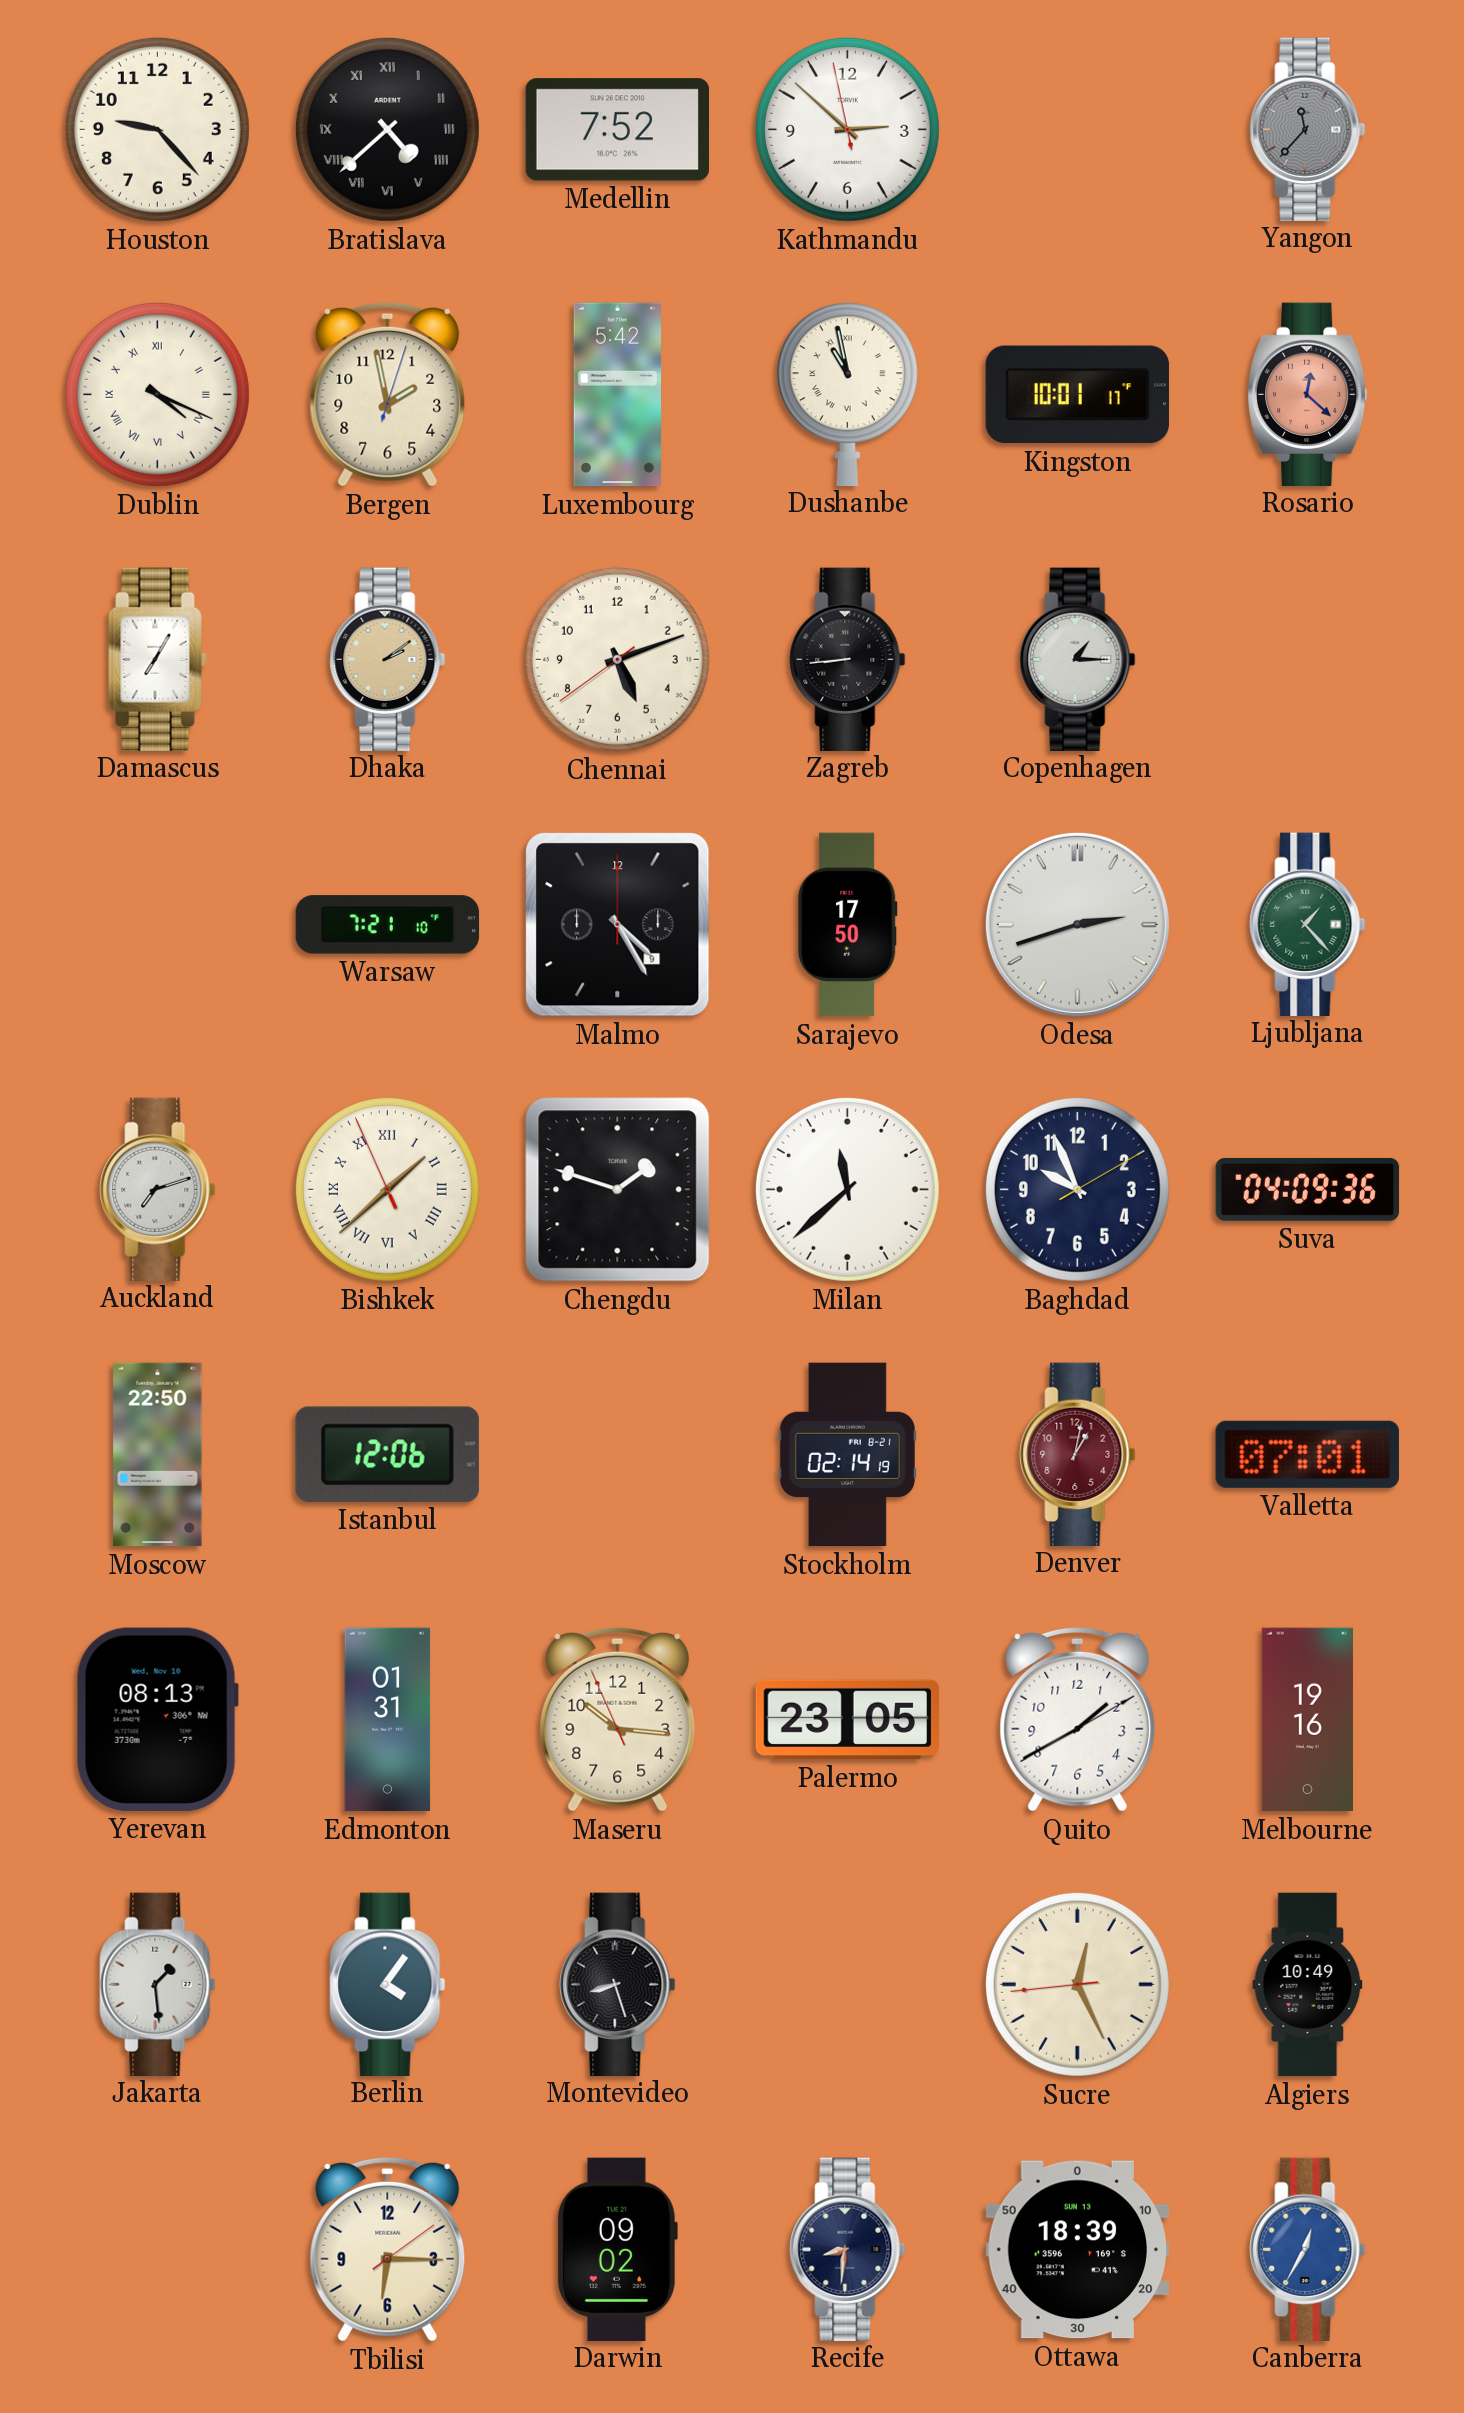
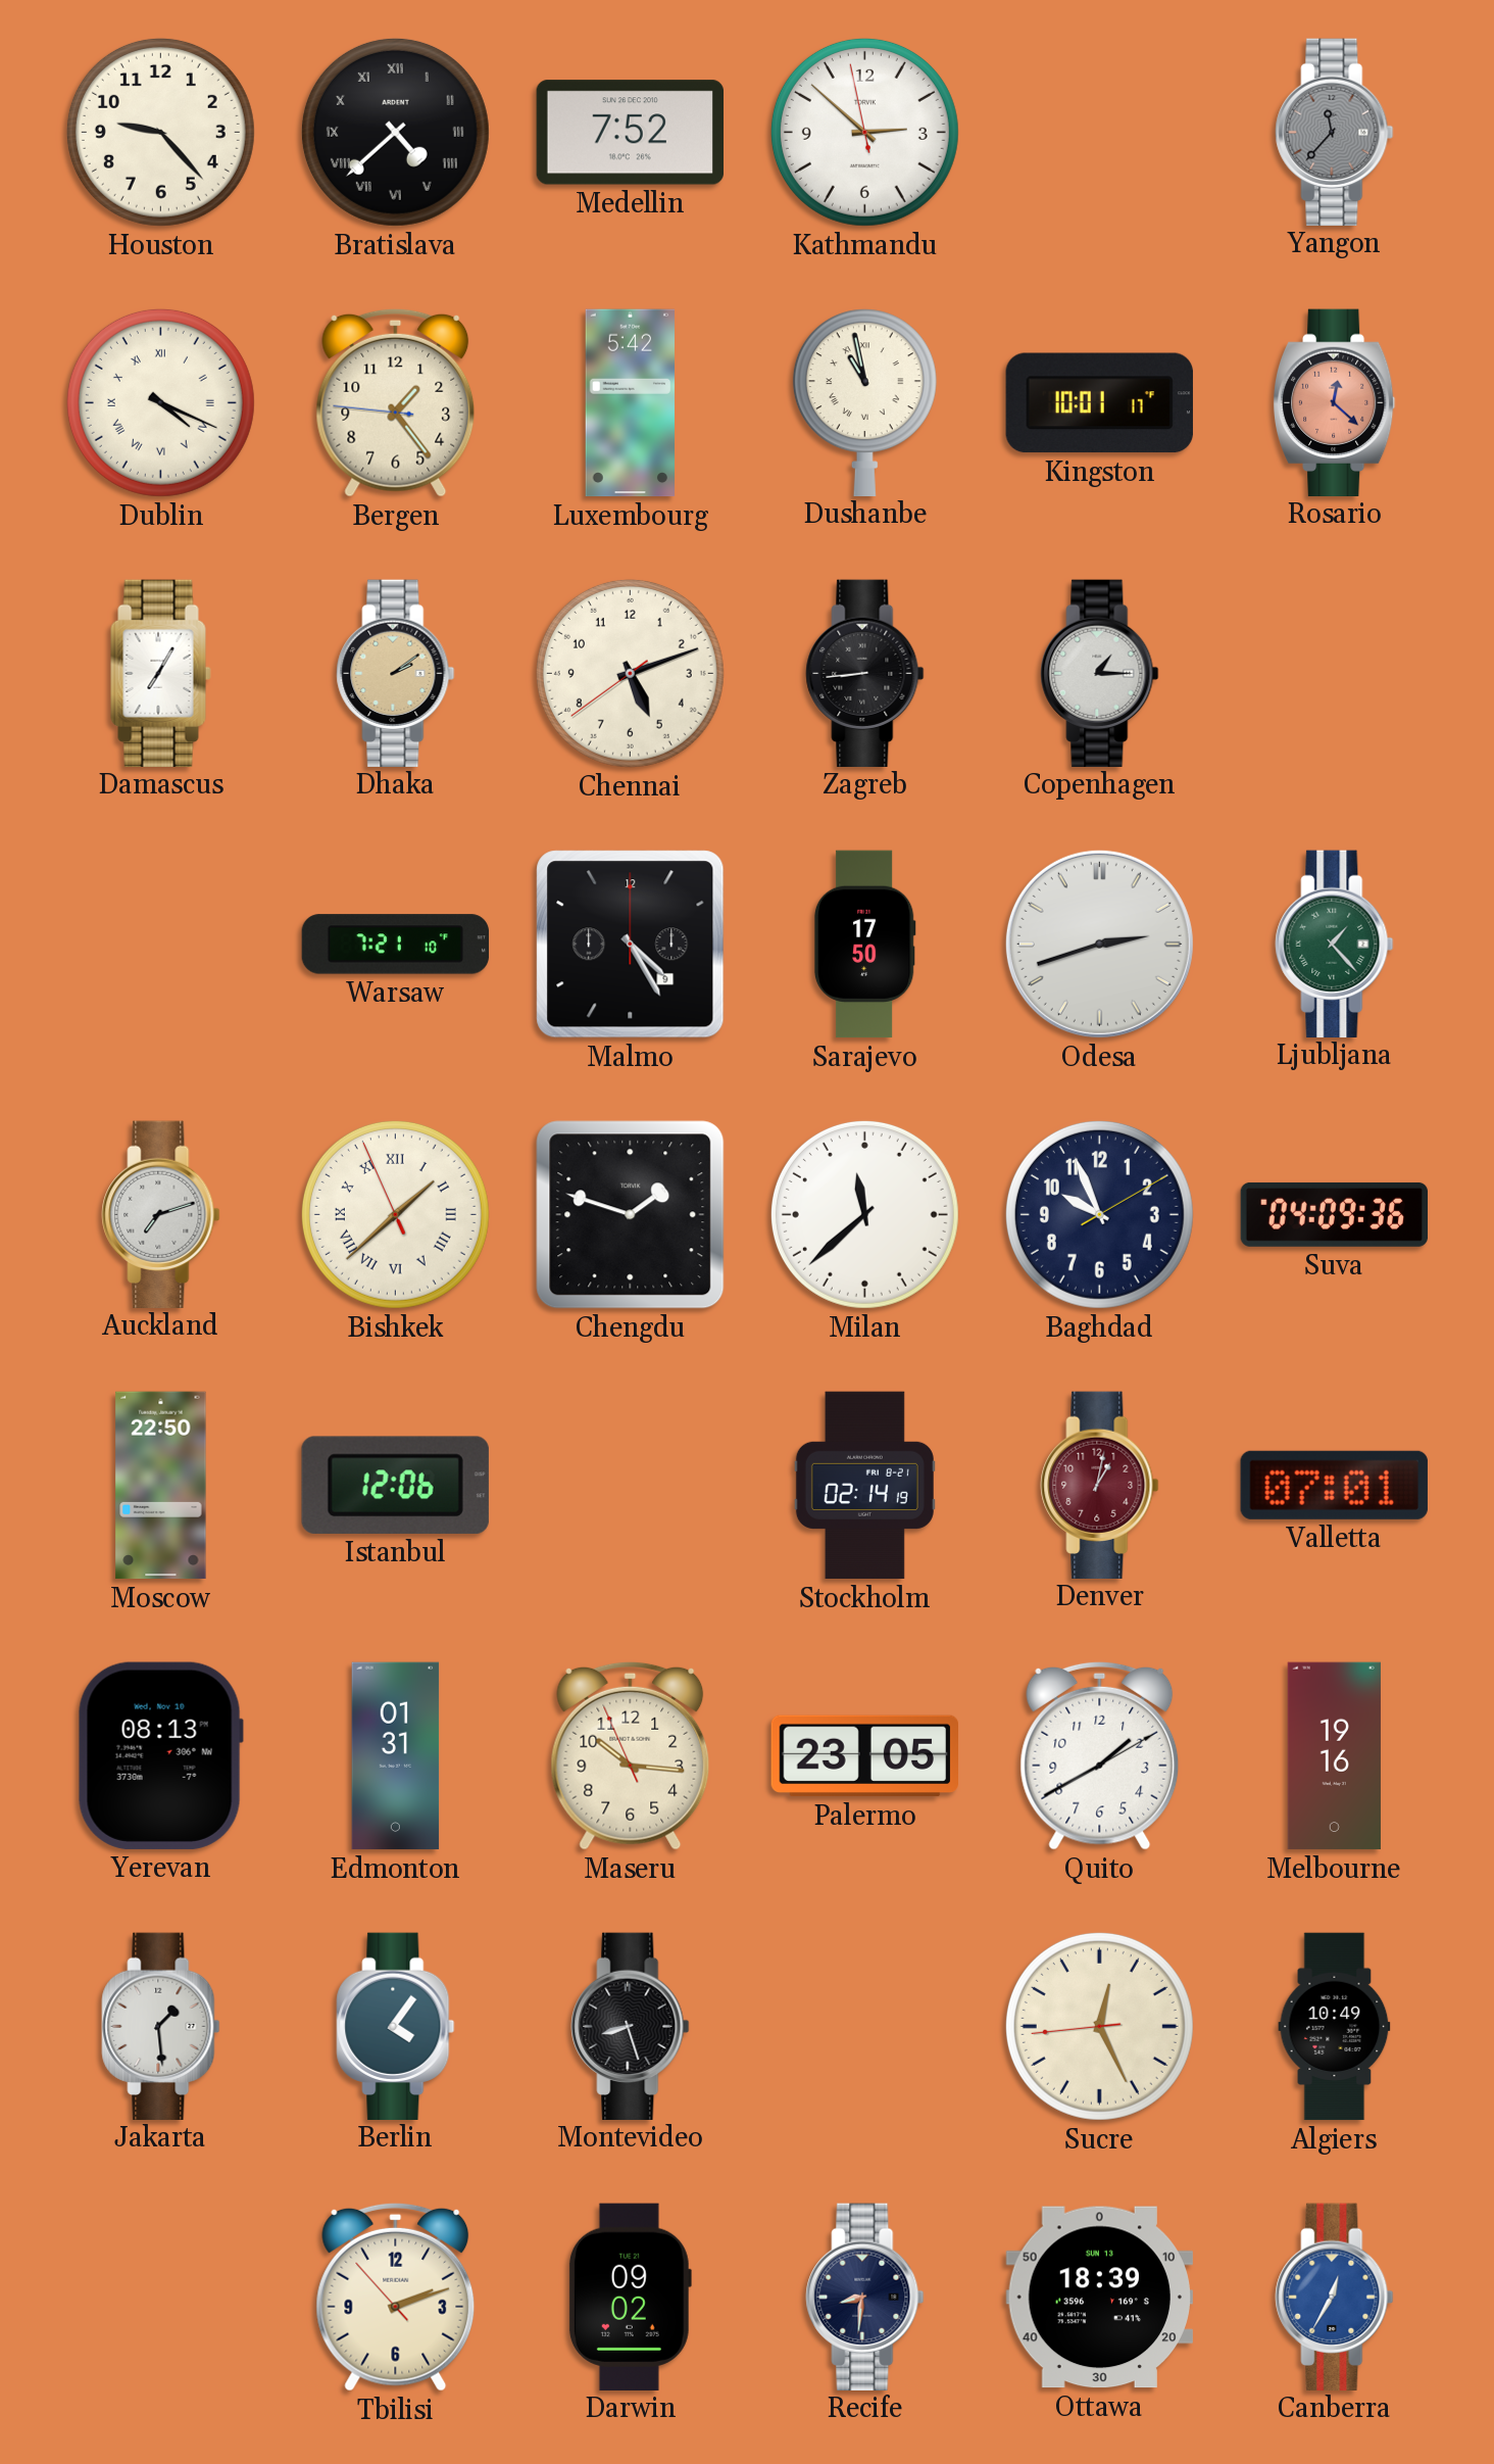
Bergen: 1:58 -> 1:23
Tbilisi: 6:15 -> 2:11
